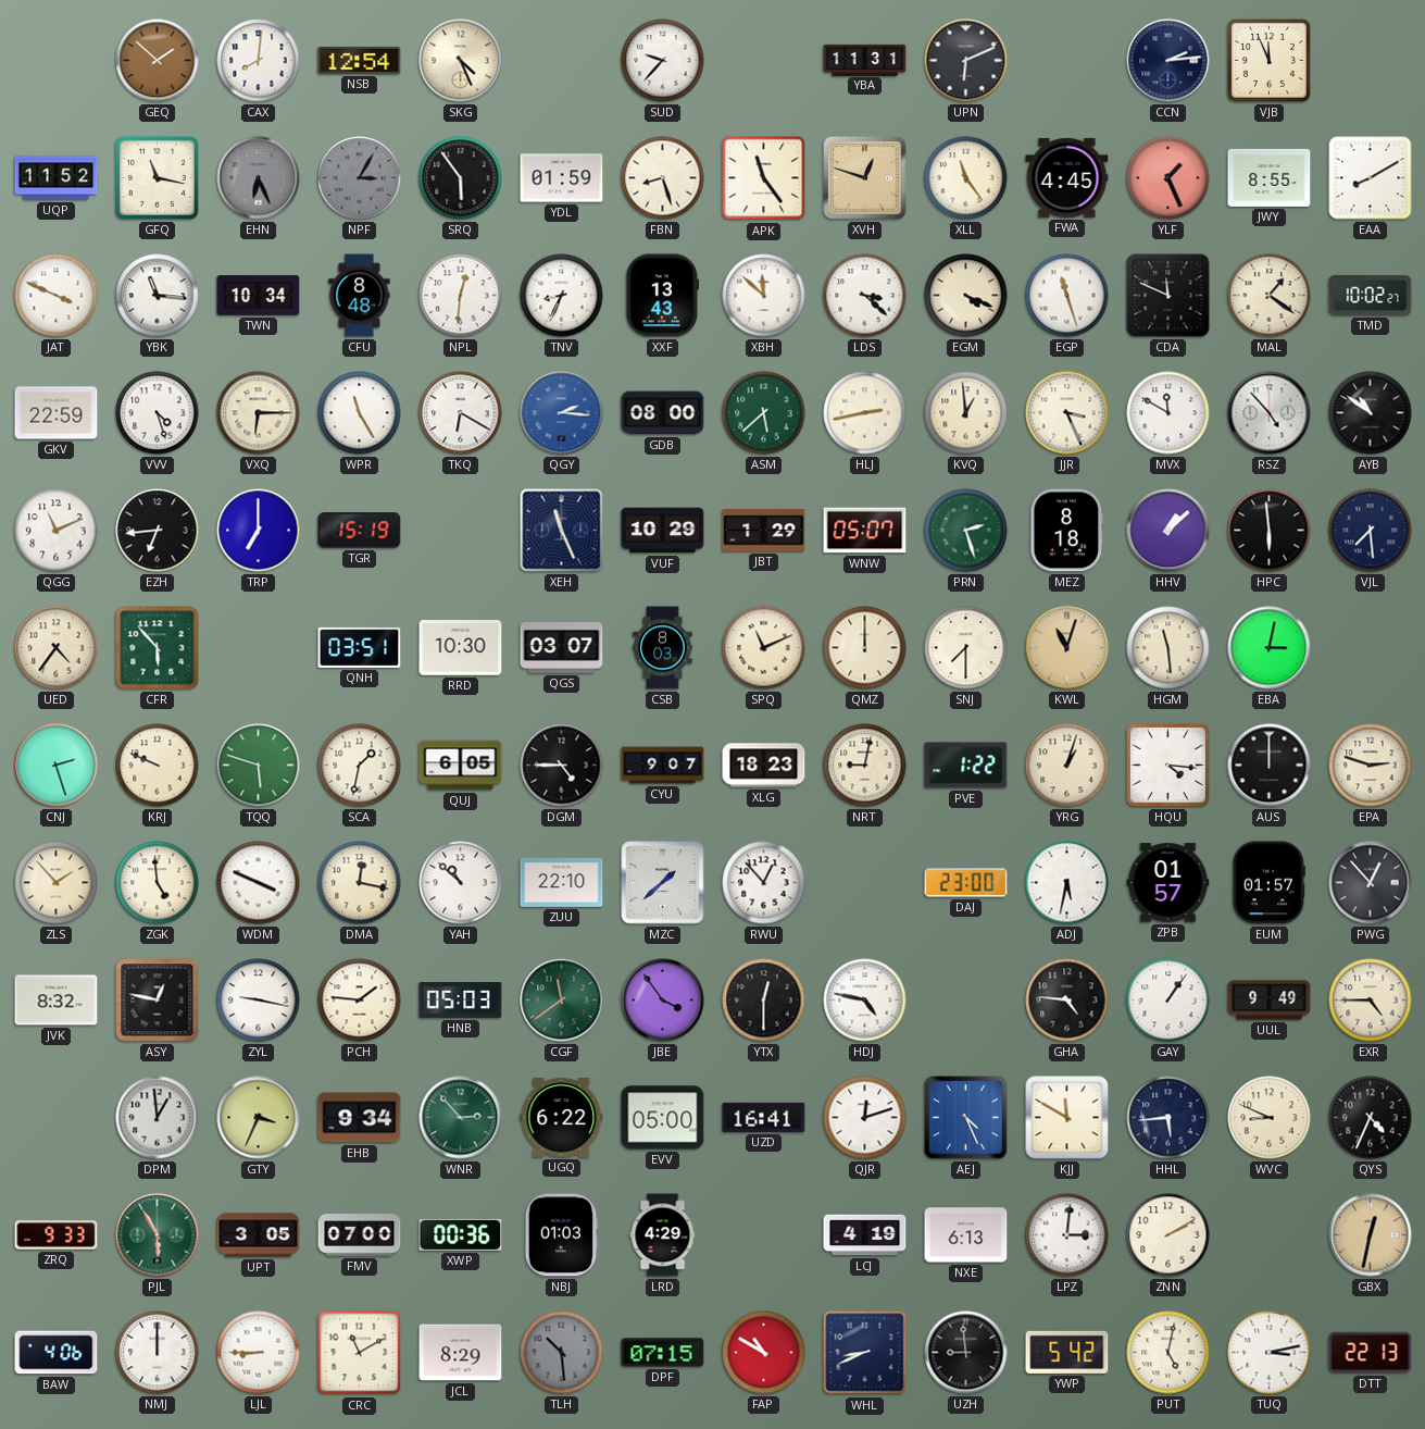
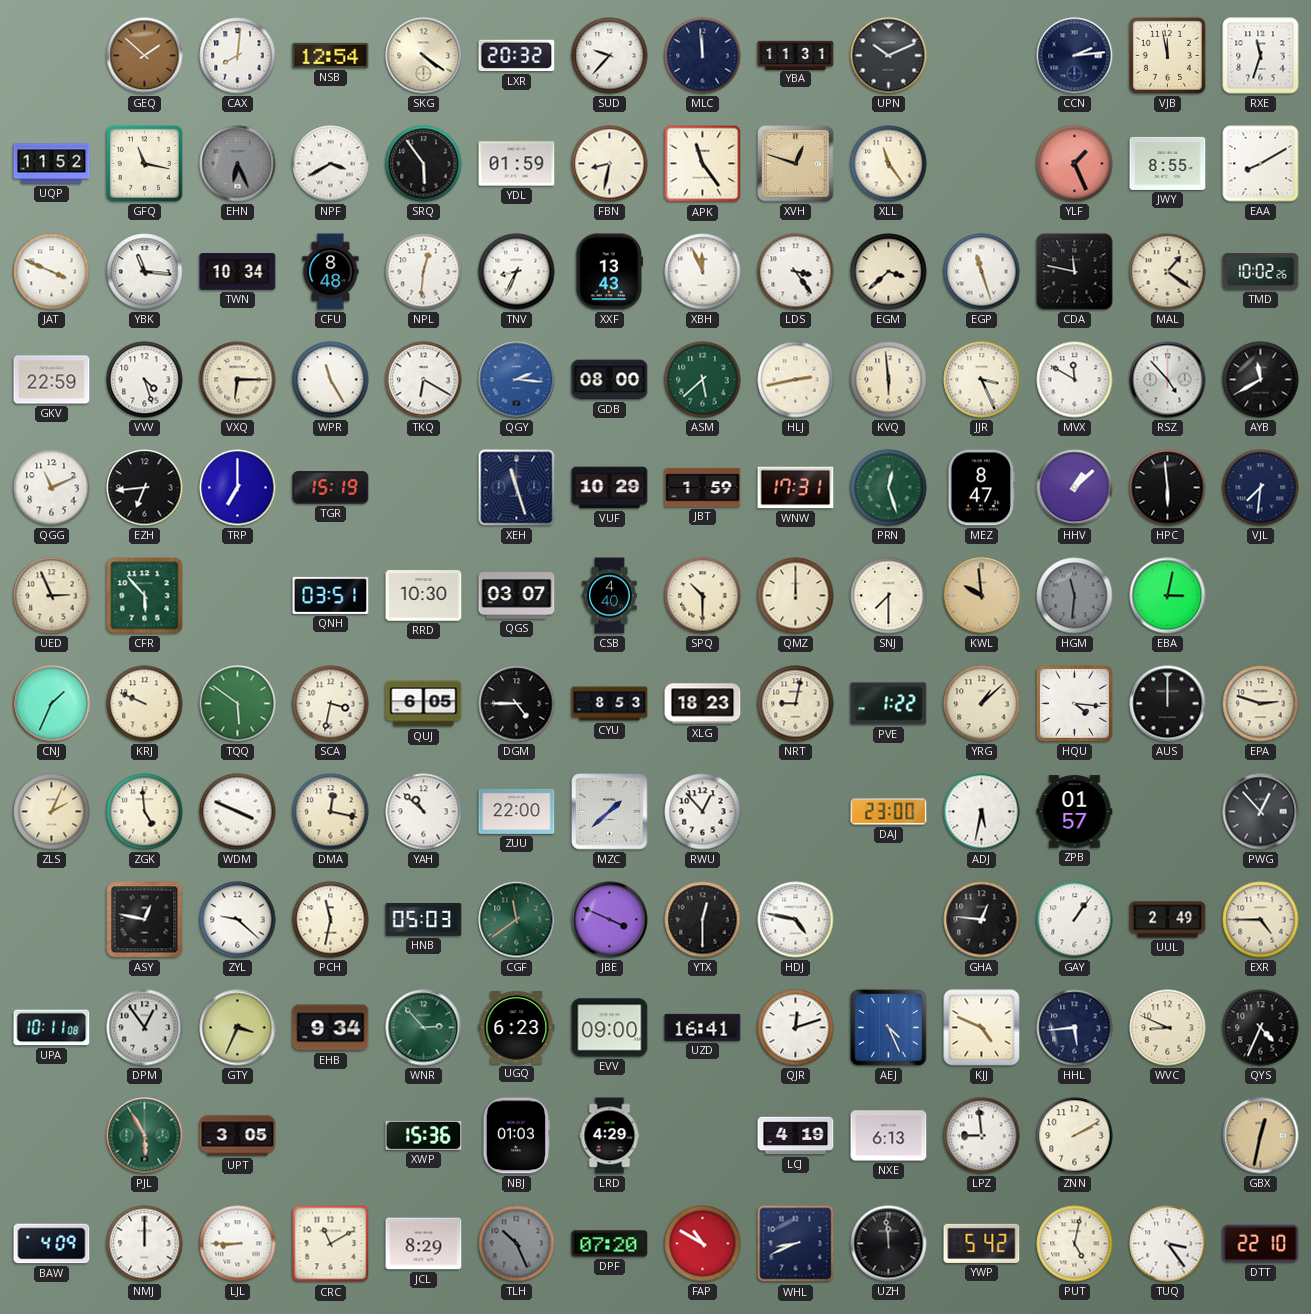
SKG: 4:26 -> 4:21
LXR: none -> 20:32
MLC: none -> 11:59
UPN: 6:11 -> 10:11
VJB: 11:56 -> 11:58
RXE: none -> 11:33
NPF: 3:05 -> 3:40
NPF dial: grey -> white
FBN: 8:27 -> 8:32
FWA: 4:45 -> none
XBH: 11:52 -> 11:56
LDS: 3:22 -> 3:24
EGM: 4:19 -> 3:38
CDA: 11:49 -> 11:47
TMD: 10:02:27 -> 10:02:26
KVQ: 12:59 -> 5:59
AYB: 10:51 -> 11:40
XEH: 11:26 -> 11:27
JBT: 1:29 -> 1:59
WNW: 05:07 -> 17:31
PRN: 2:27 -> 12:27
MEZ: 8:18 -> 8:47
VJL: 7:29 -> 7:31
UED: 4:36 -> 2:56
CSB: 8:03 -> 4:40
SPQ: 11:11 -> 10:30
KWL: 11:03 -> 9:59
HGM: 11:29 -> 11:31
HGM dial: cream -> grey
CNJ: 2:27 -> 1:34
TQQ: 5:48 -> 5:51
SCA: 1:32 -> 3:32
CYU: 9:07 -> 8:53
YRG: 1:03 -> 1:08
ZLS: 1:53 -> 2:04
ZUU: 22:10 -> 22:00
EUM: 01:57 -> none
JVK: 8:32 -> none
ZYL: 9:17 -> 9:22
PCH: 1:46 -> 11:32
JBE: 3:54 -> 3:49
GHA: 4:46 -> 12:46
UUL: 9:49 -> 2:49
UPA: none -> 10:11
DPM: 12:59 -> 12:54
UGQ: 6:22 -> 6:23
EVV: 05:00 -> 09:00
KJJ: 11:50 -> 4:49
ZRQ: 9:33 -> none
FMV: 07:00 -> none
XWP: 00:36 -> 15:36
LPZ: 3:01 -> 8:59
BAW: 4:06 -> 4:09
TLH: 10:29 -> 10:26
DPF: 07:15 -> 07:20
UZH: 8:59 -> 11:59
TUQ: 3:13 -> 3:24
DTT: 22:13 -> 22:10
